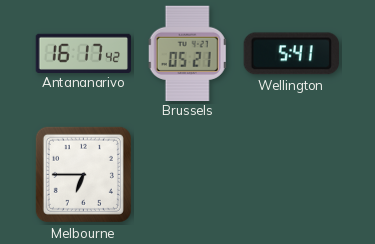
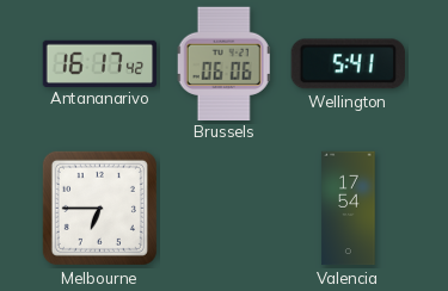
Brussels: 05:21 -> 06:06
Valencia: none -> 17:54
